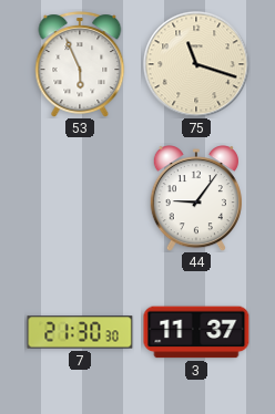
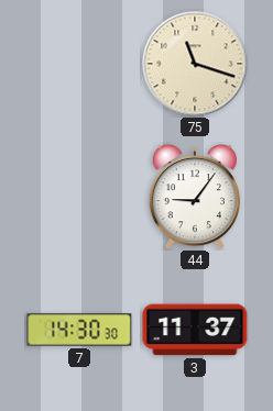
53: 5:56 -> none
7: 21:30 -> 14:30
